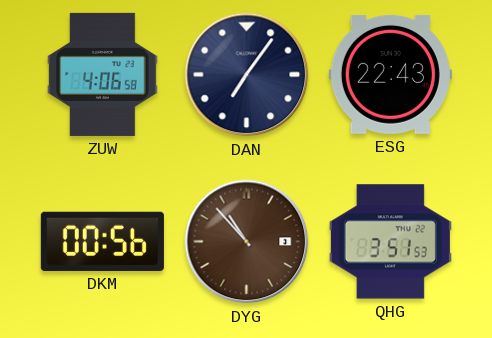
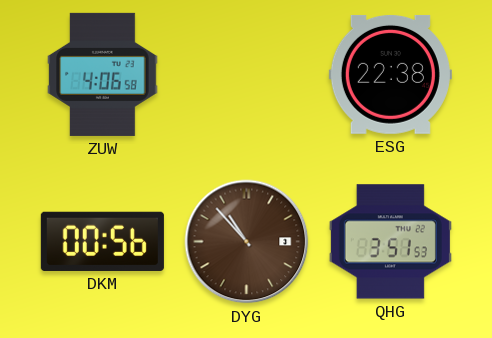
DAN: 7:06 -> none
ESG: 22:43 -> 22:38
